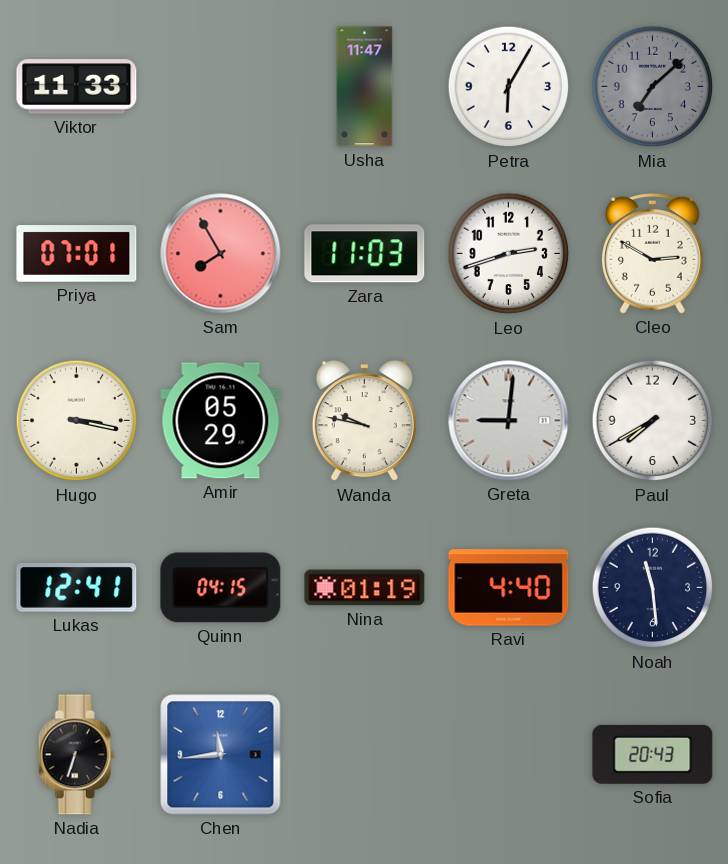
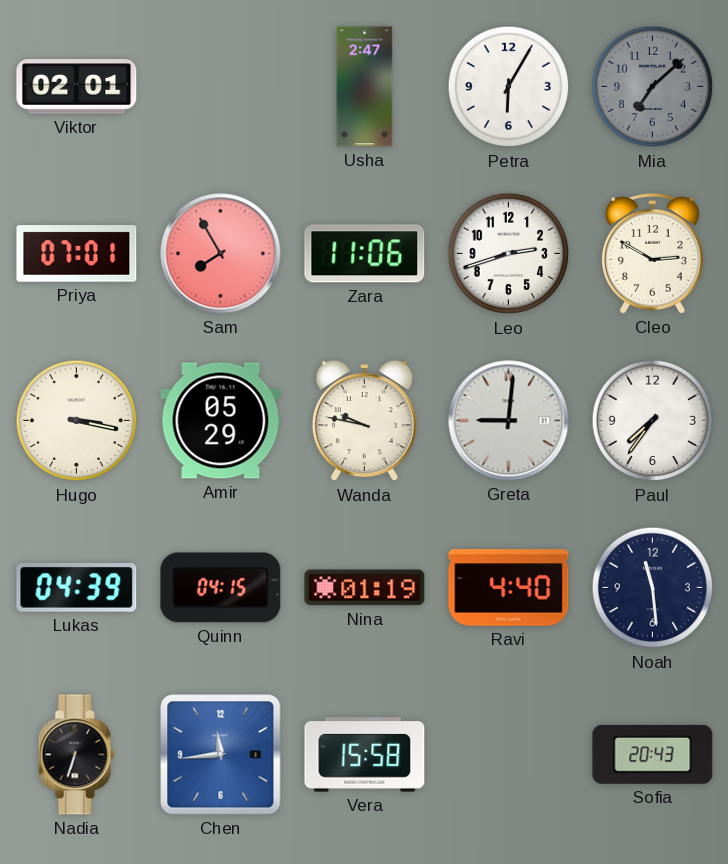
Viktor: 11:33 -> 02:01
Usha: 11:47 -> 2:47
Zara: 11:03 -> 11:06
Paul: 7:40 -> 7:36
Lukas: 12:41 -> 04:39
Vera: none -> 15:58
